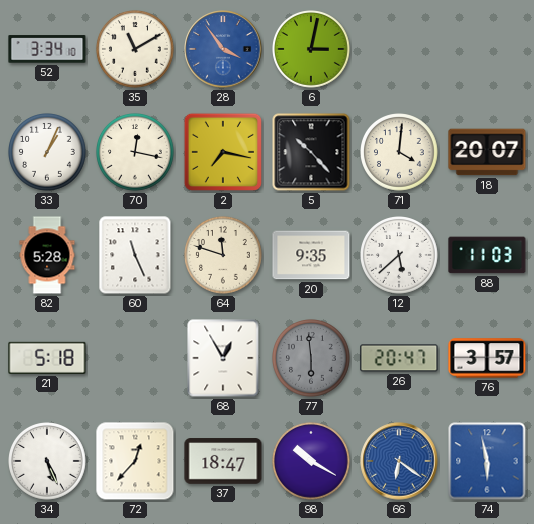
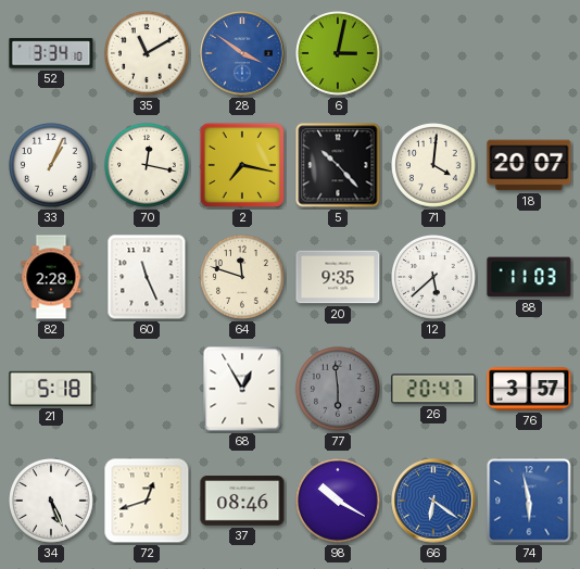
28: 3:54 -> 3:51
82: 5:28 -> 2:28
72: 12:37 -> 12:42
37: 18:47 -> 08:46
